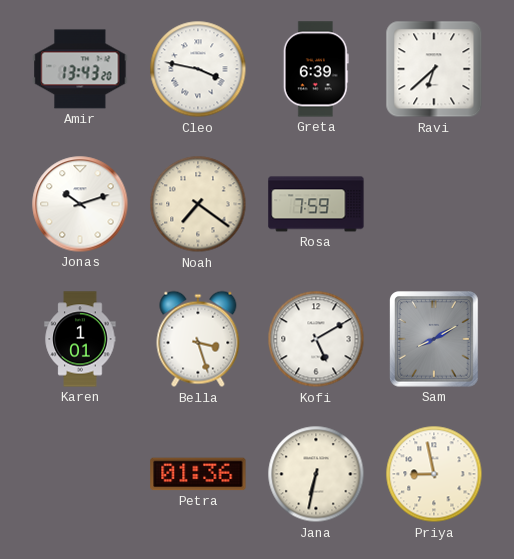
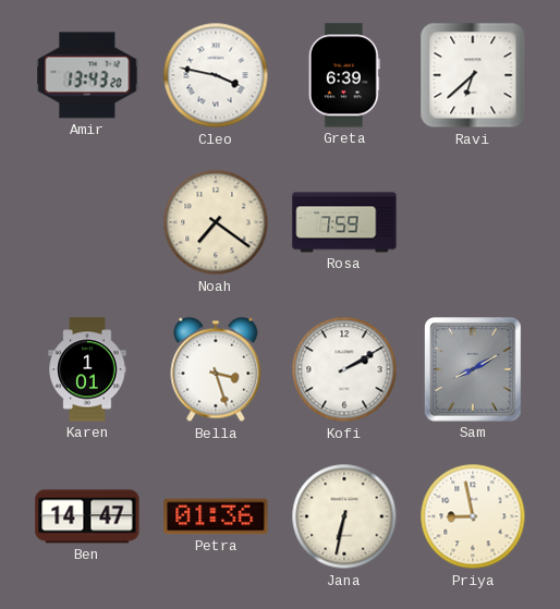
Jonas: 10:12 -> none
Kofi: 5:10 -> 2:10
Ben: none -> 14:47
